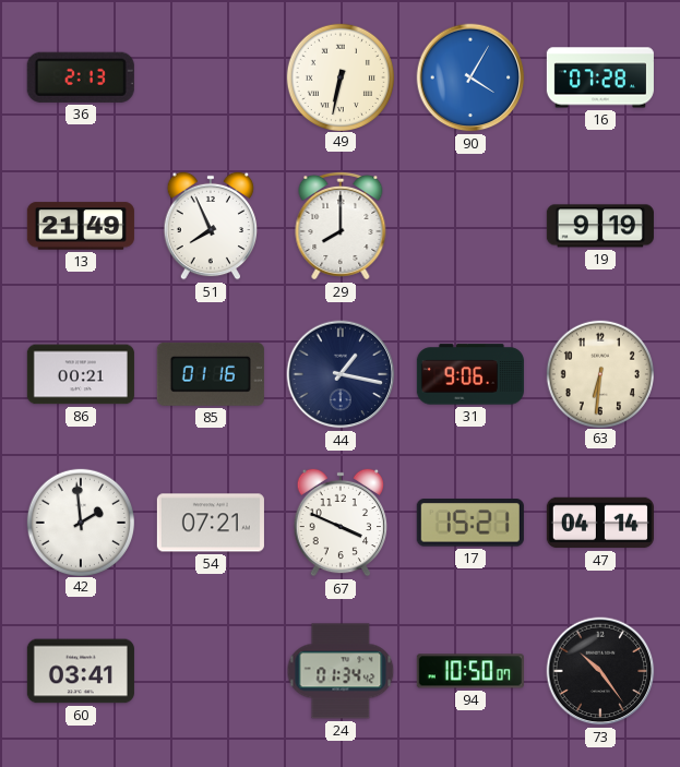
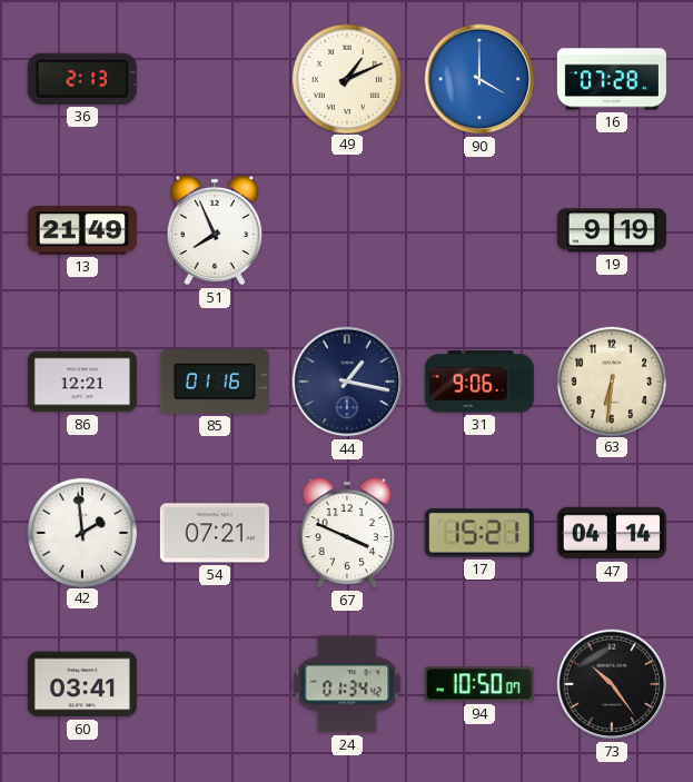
49: 6:32 -> 1:11
90: 4:05 -> 4:00
29: 8:00 -> none
86: 00:21 -> 12:21
